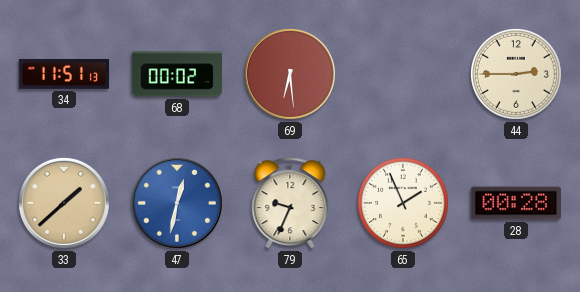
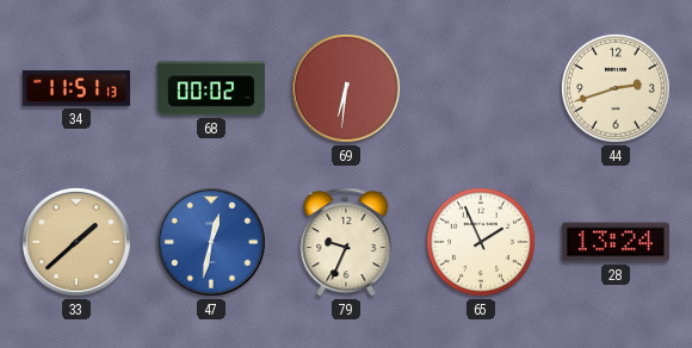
69: 6:29 -> 6:31
44: 2:45 -> 2:42
28: 00:28 -> 13:24
